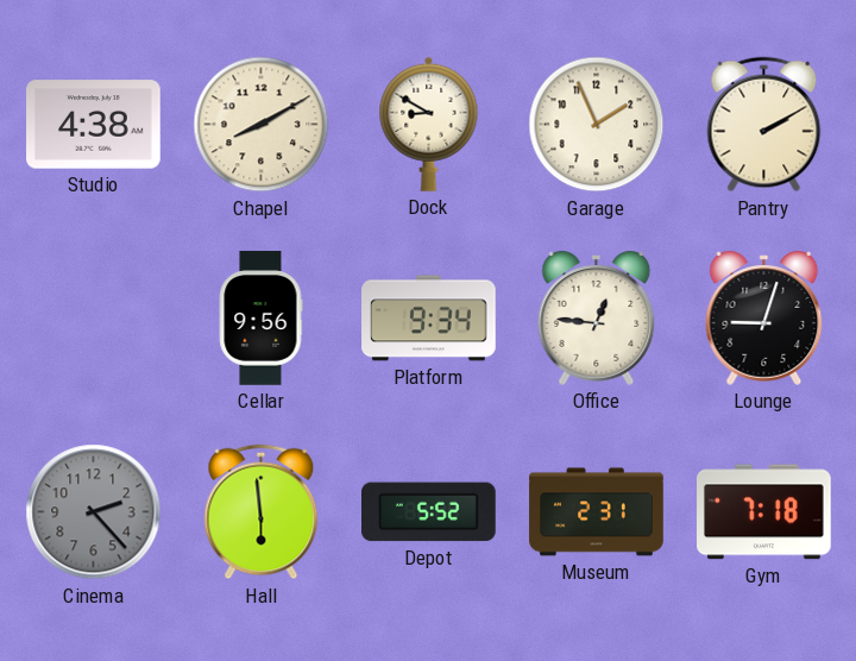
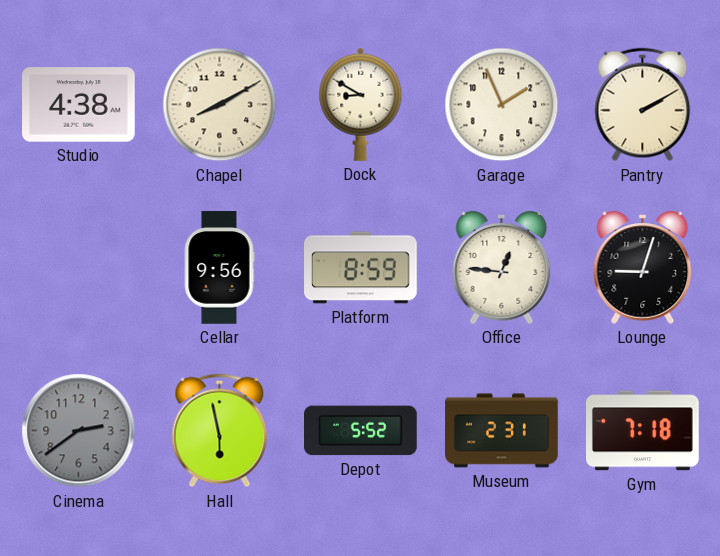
Platform: 9:34 -> 8:59
Cinema: 2:23 -> 2:39
Hall: 5:59 -> 5:58
